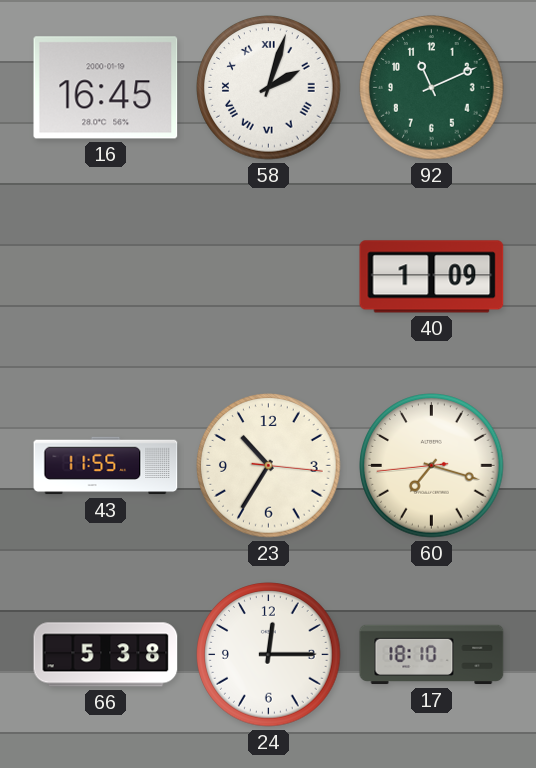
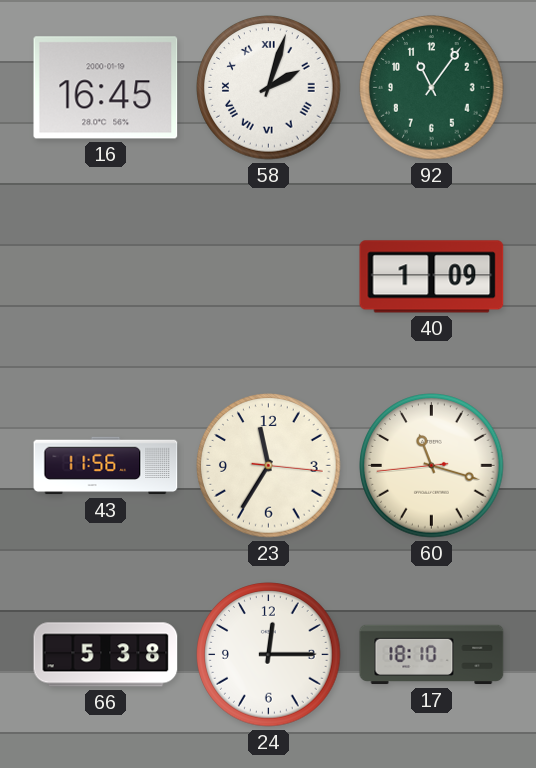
92: 11:11 -> 11:06
43: 11:55 -> 11:56
23: 10:35 -> 11:35
60: 7:17 -> 11:17
